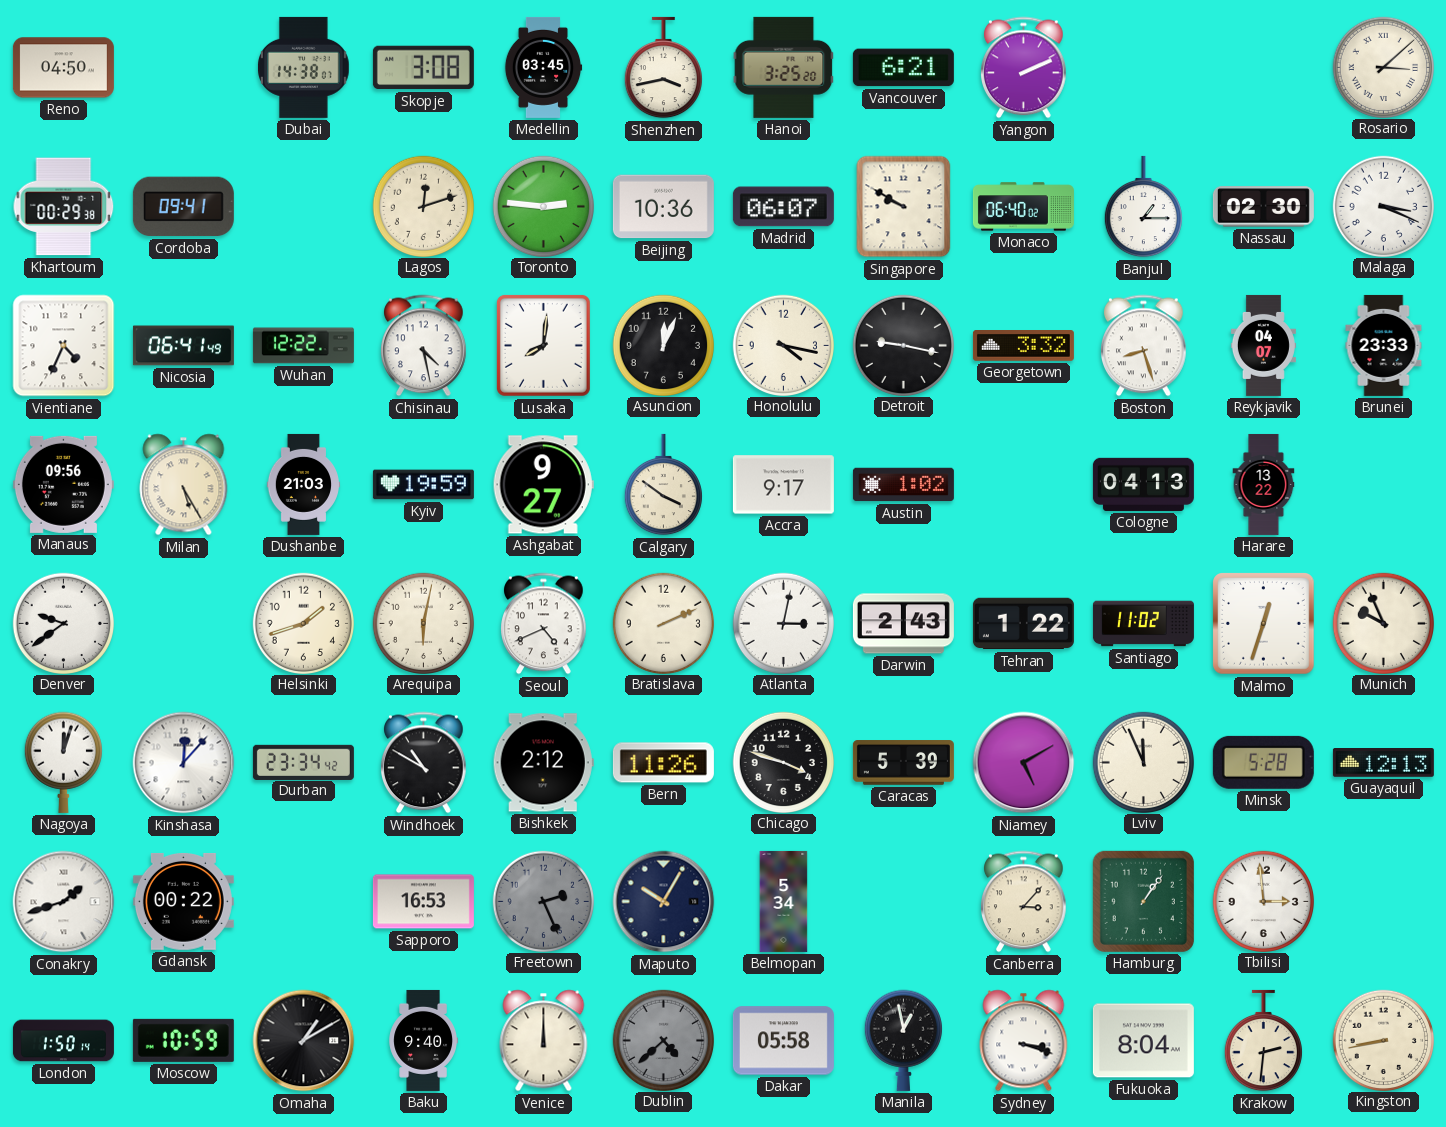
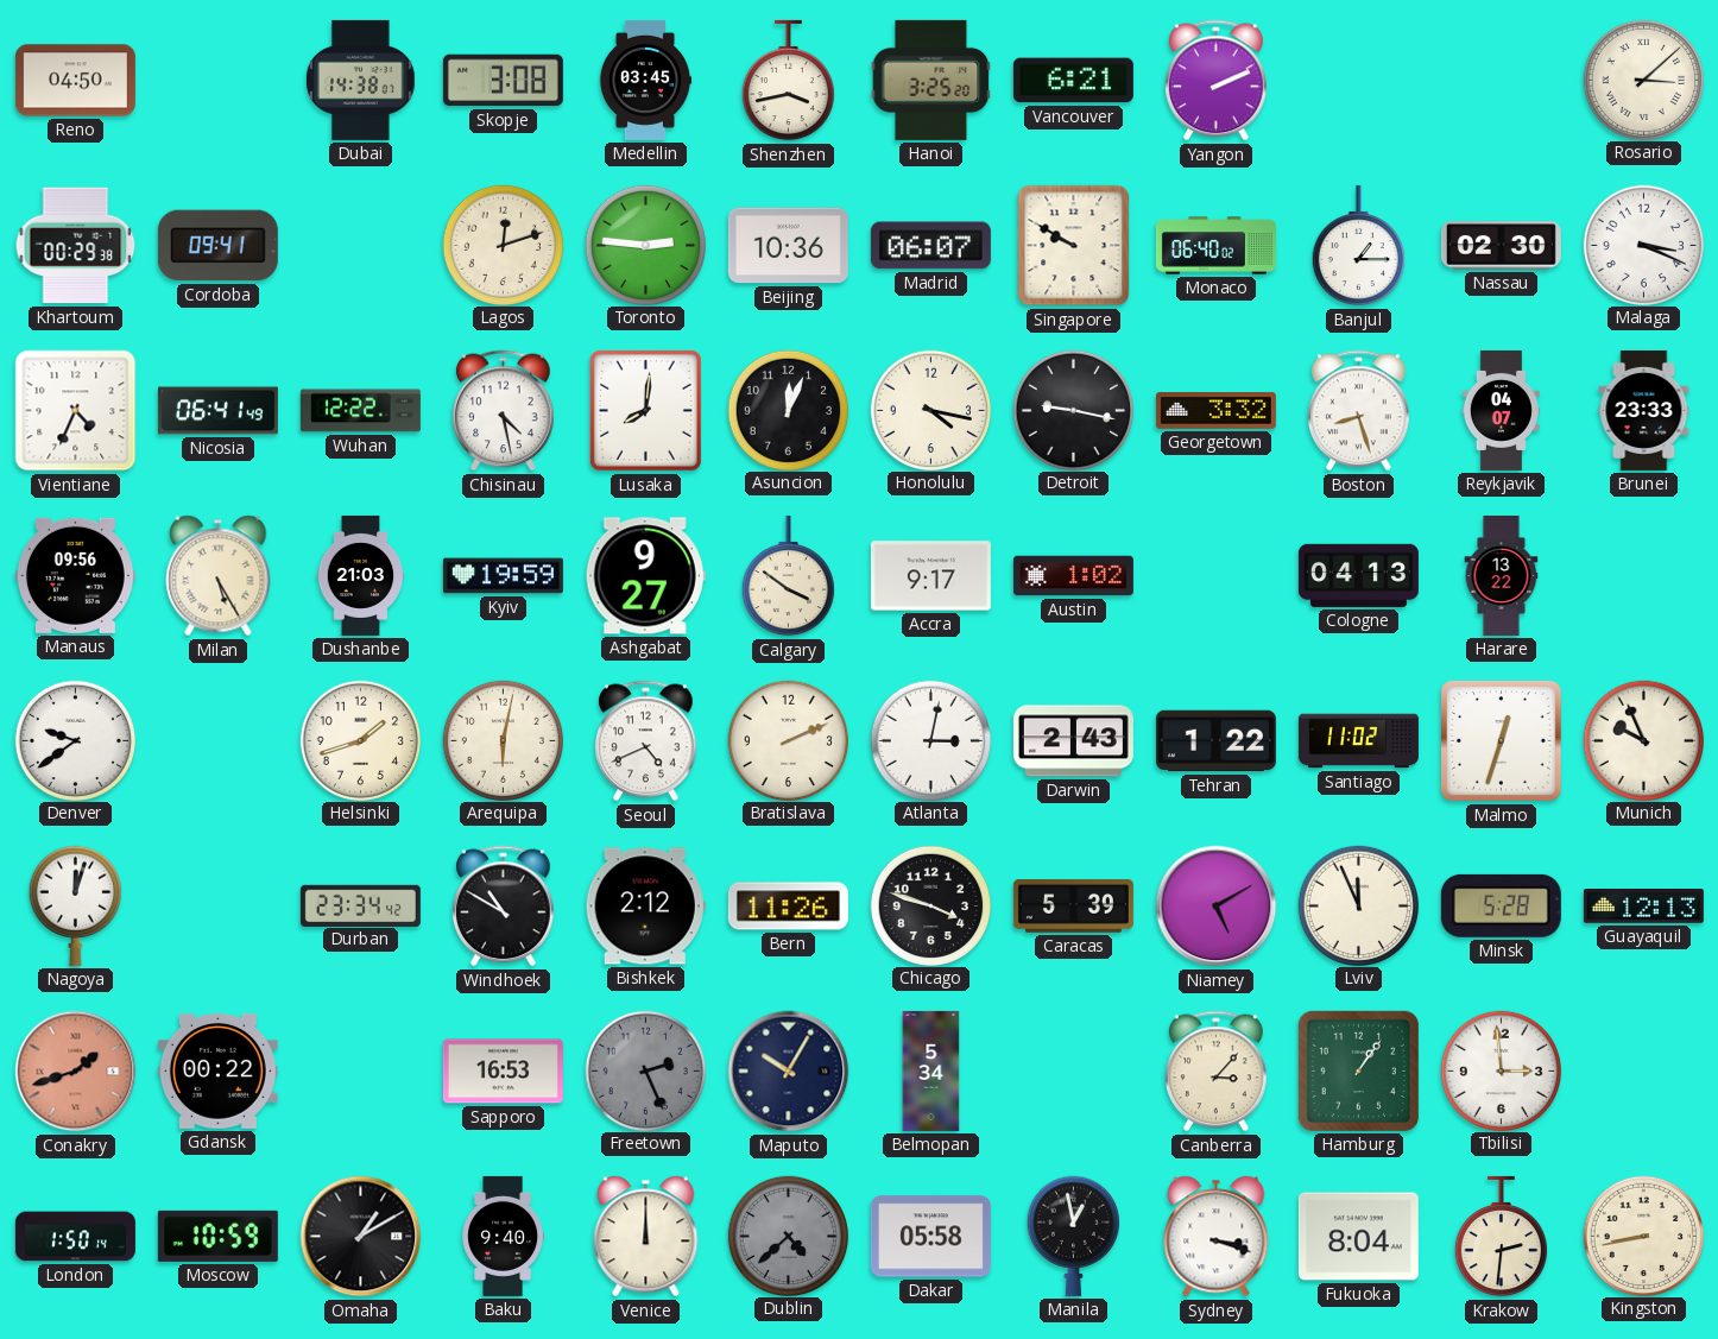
Kinshasa: 12:07 -> none
Conakry dial: white -> salmon
